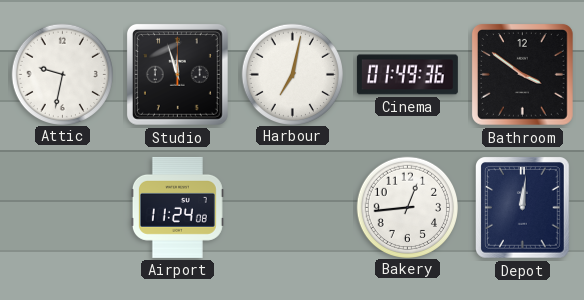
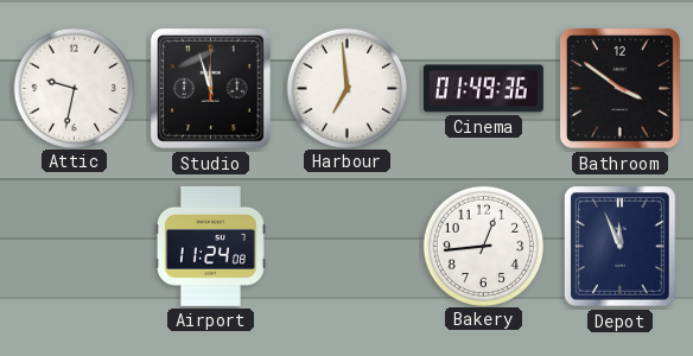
Harbour: 7:02 -> 6:59
Depot: 12:01 -> 11:56
